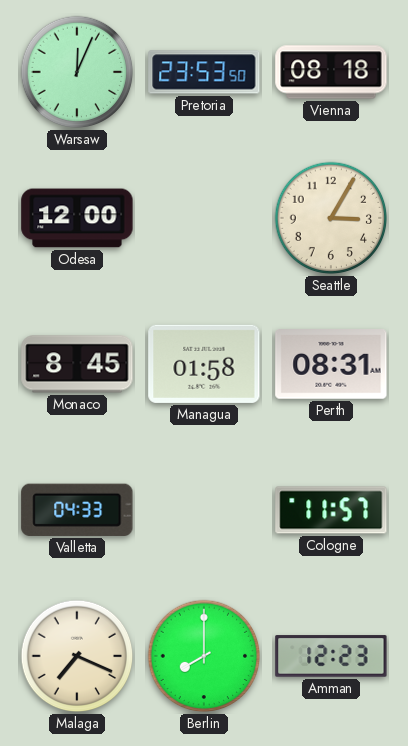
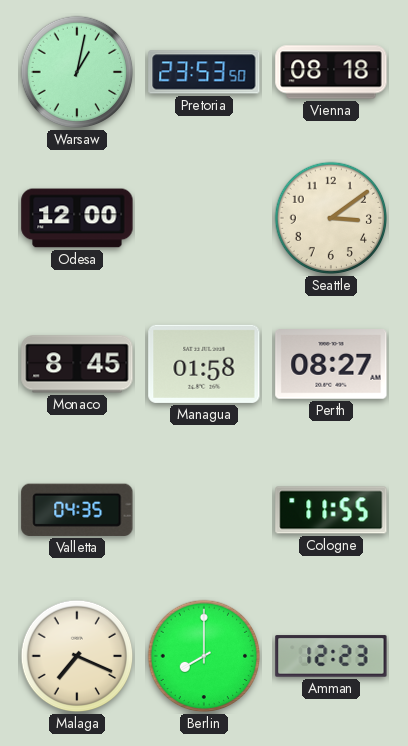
Warsaw: 12:04 -> 1:02
Seattle: 3:05 -> 3:09
Perth: 08:31 -> 08:27
Valletta: 04:33 -> 04:35
Cologne: 11:57 -> 11:55
